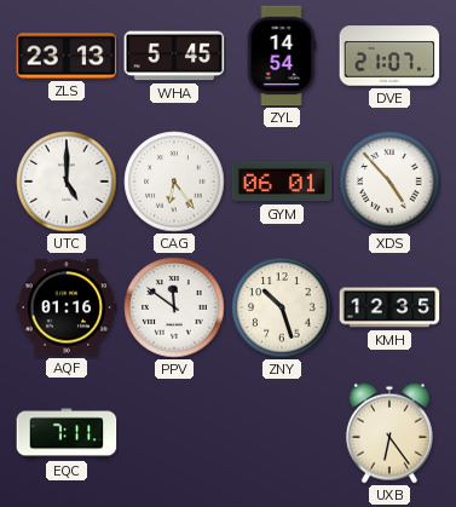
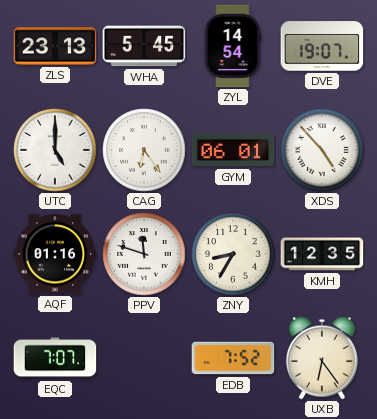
DVE: 21:07 -> 19:07
PPV: 11:51 -> 11:48
ZNY: 10:27 -> 8:35
EQC: 7:11 -> 7:07
EDB: none -> 7:52
